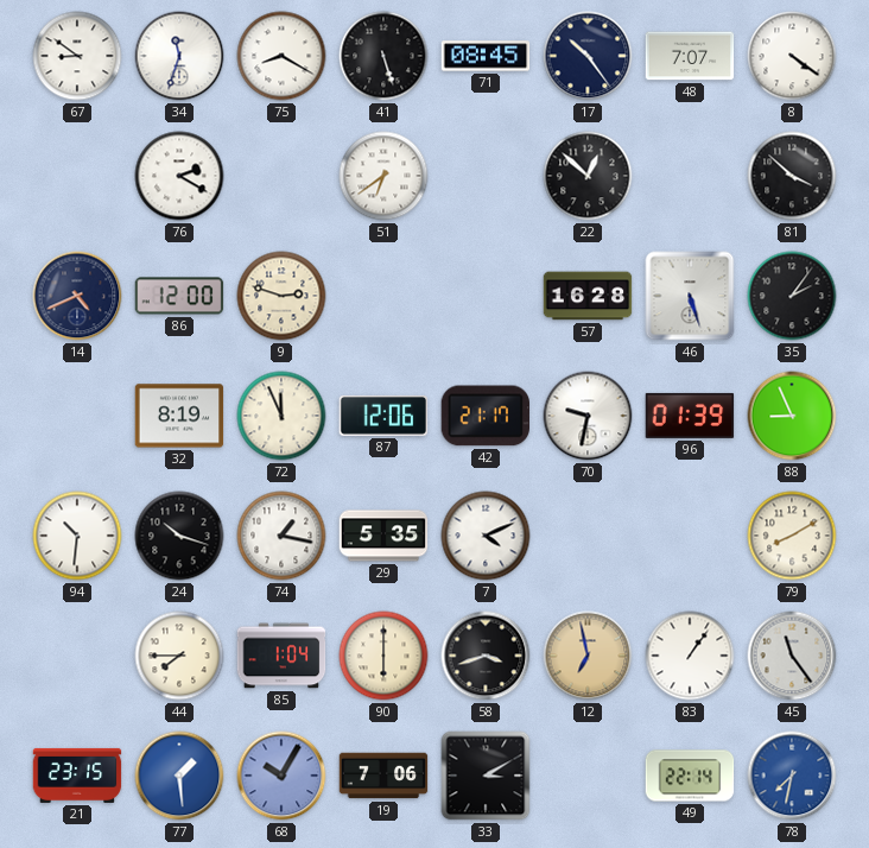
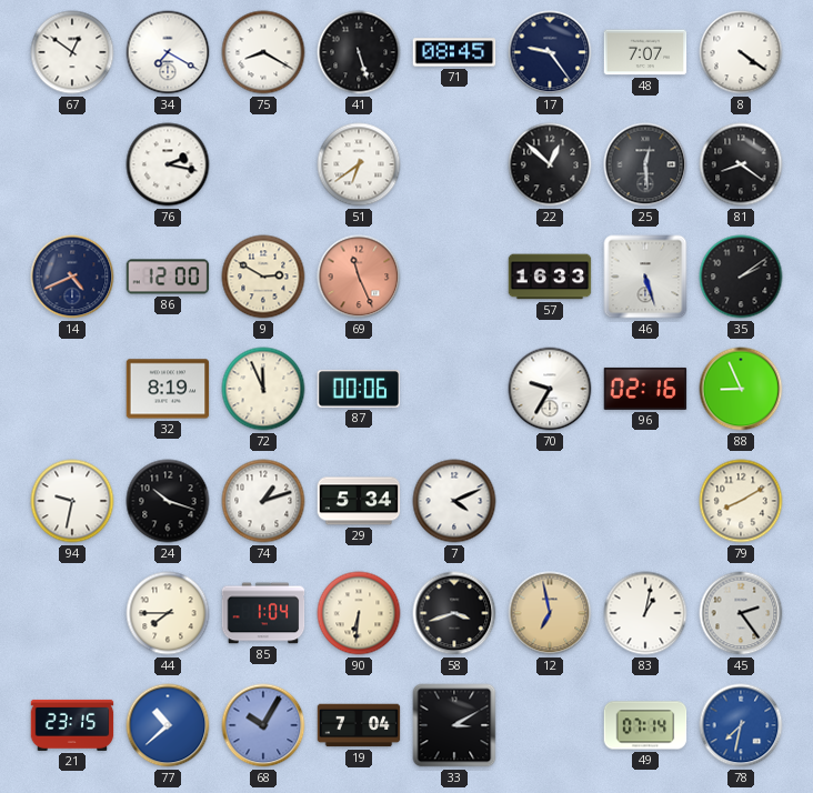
67: 8:51 -> 12:51
34: 11:33 -> 7:20
17: 10:24 -> 9:24
76: 2:20 -> 2:17
25: none -> 12:29
81: 3:52 -> 8:21
9: 2:48 -> 2:50
69: none -> 11:26
57: 16:28 -> 16:33
35: 2:06 -> 2:09
87: 12:06 -> 00:06
42: 21:17 -> none
70: 9:32 -> 9:35
96: 01:39 -> 02:16
94: 10:31 -> 9:32
74: 1:17 -> 1:12
29: 5:35 -> 5:34
90: 6:00 -> 6:31
83: 1:06 -> 1:02
45: 11:24 -> 2:24
77: 1:29 -> 10:38
19: 7:06 -> 7:04
49: 22:14 -> 07:14
